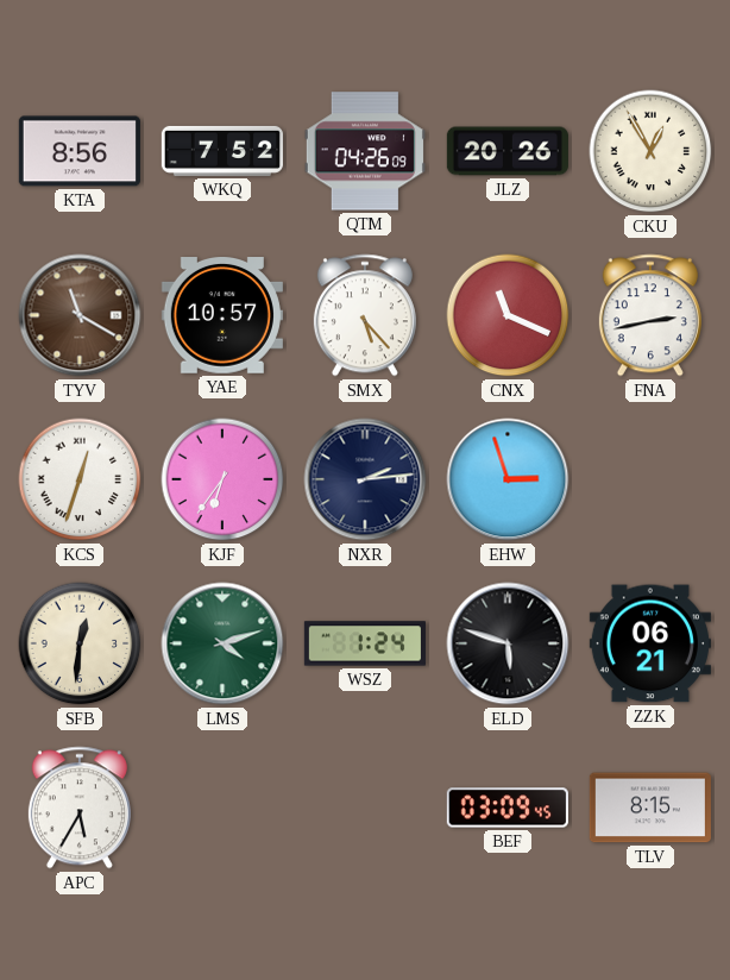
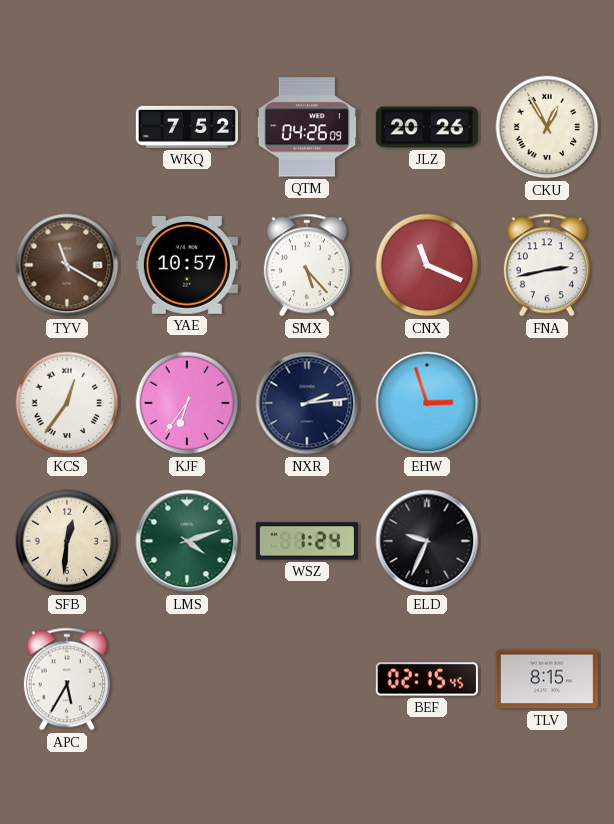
KTA: 8:56 -> none
KCS: 12:33 -> 12:36
ELD: 5:48 -> 9:34
ZZK: 06:21 -> none
BEF: 03:09 -> 02:15
